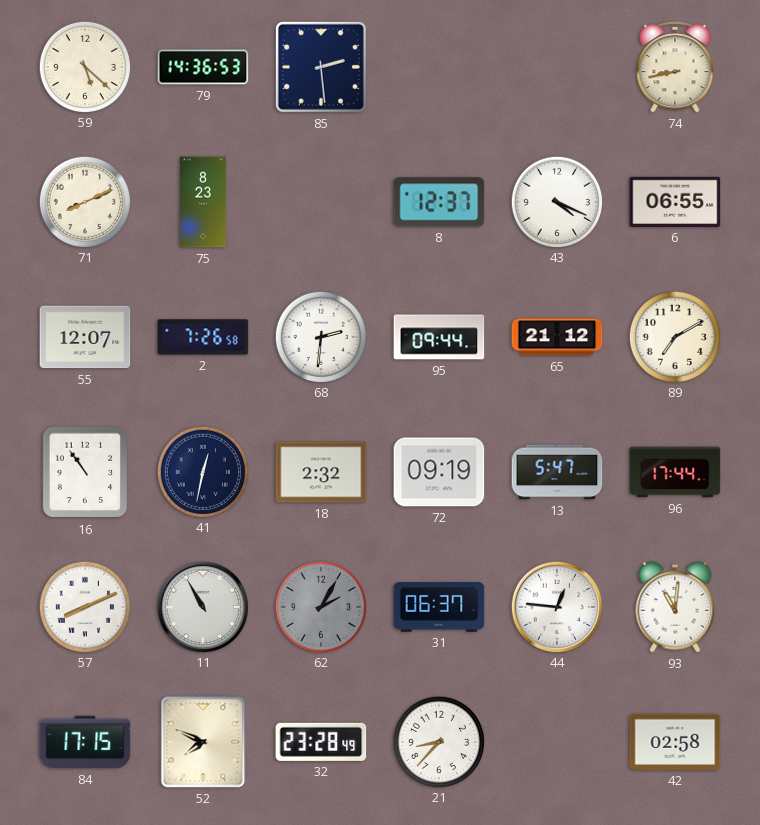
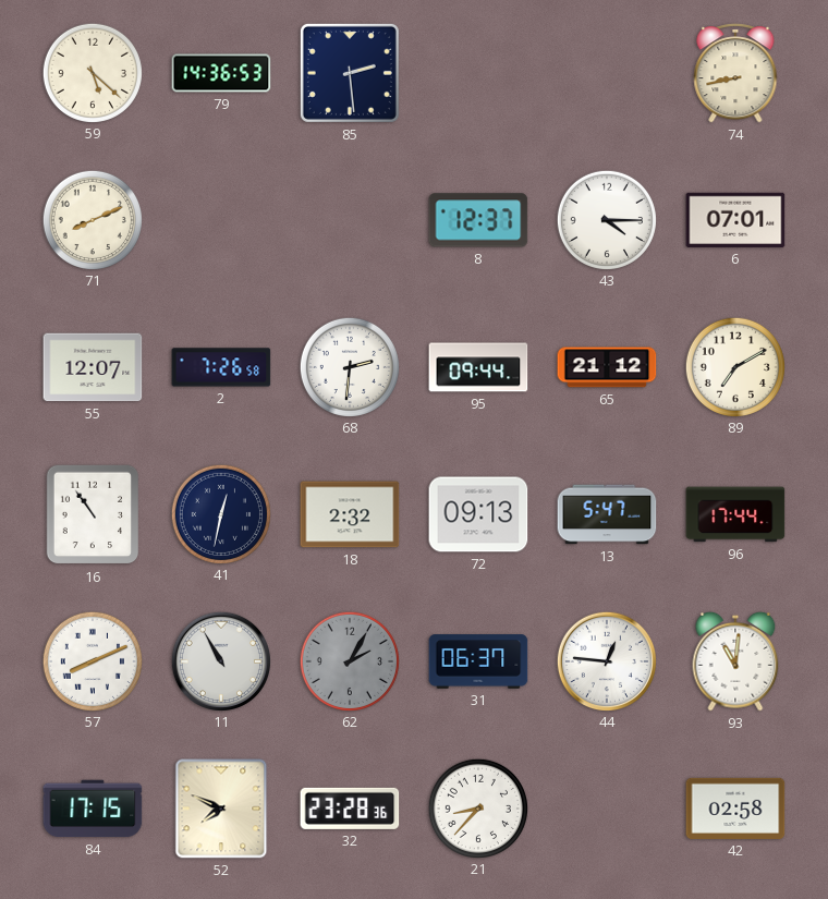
75: 8:23 -> none
43: 4:19 -> 4:15
6: 06:55 -> 07:01
72: 09:19 -> 09:13
32: 23:28:49 -> 23:28:36
